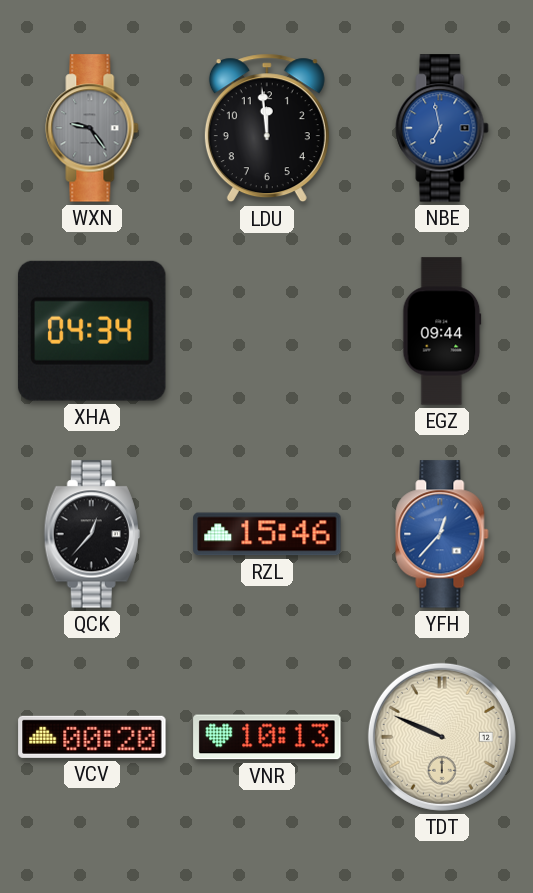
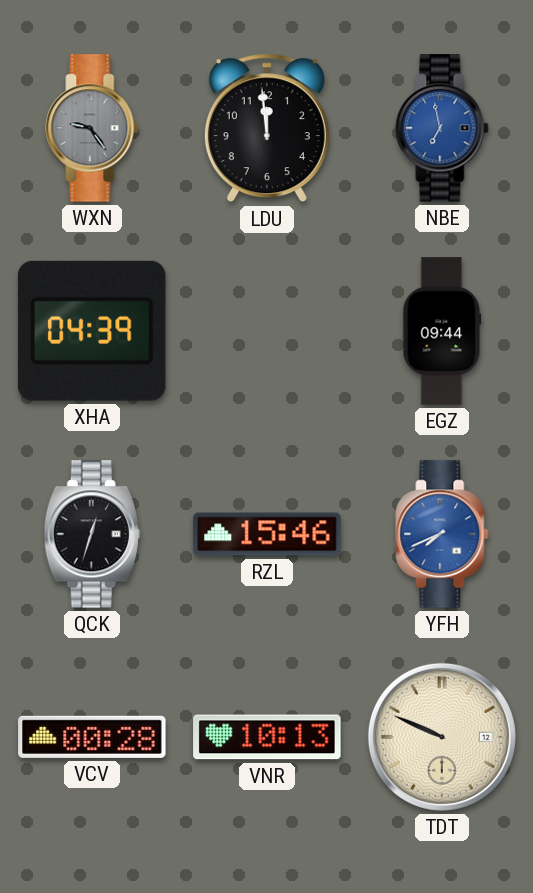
XHA: 04:34 -> 04:39
QCK: 12:37 -> 12:33
YFH: 12:37 -> 7:41
VCV: 00:20 -> 00:28
